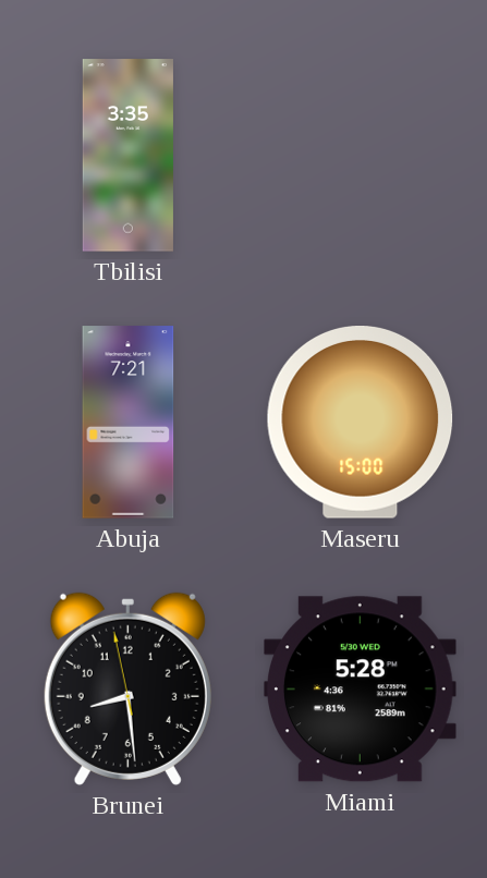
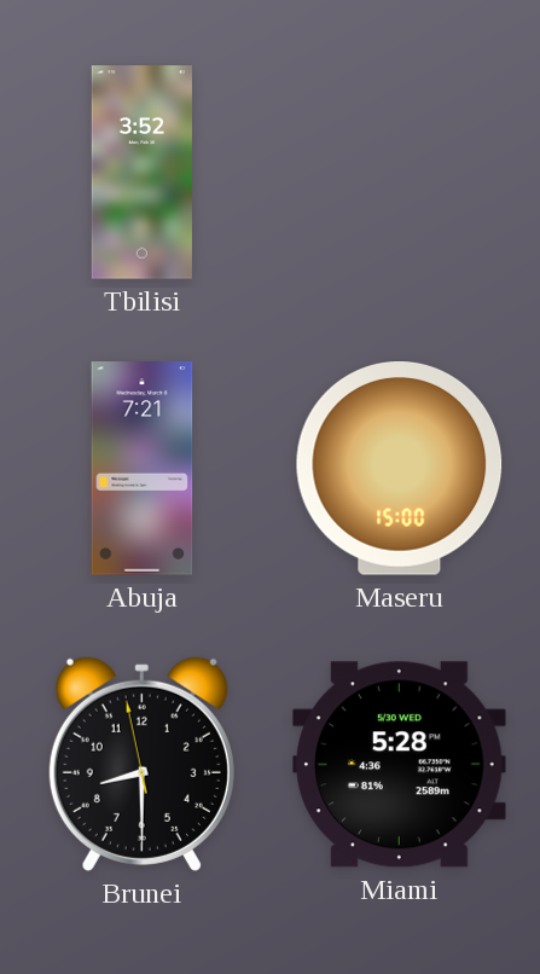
Tbilisi: 3:35 -> 3:52
Brunei: 8:28 -> 8:29
